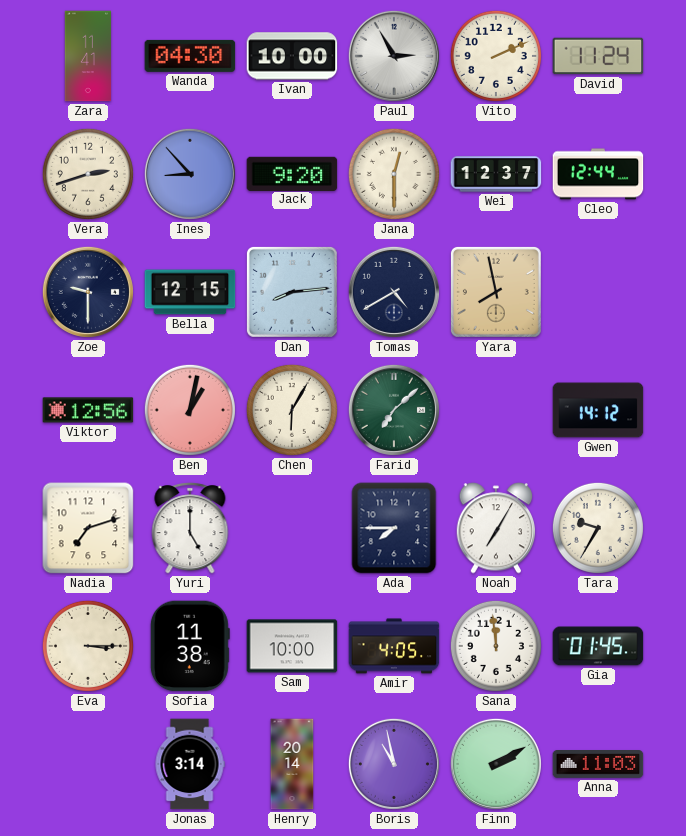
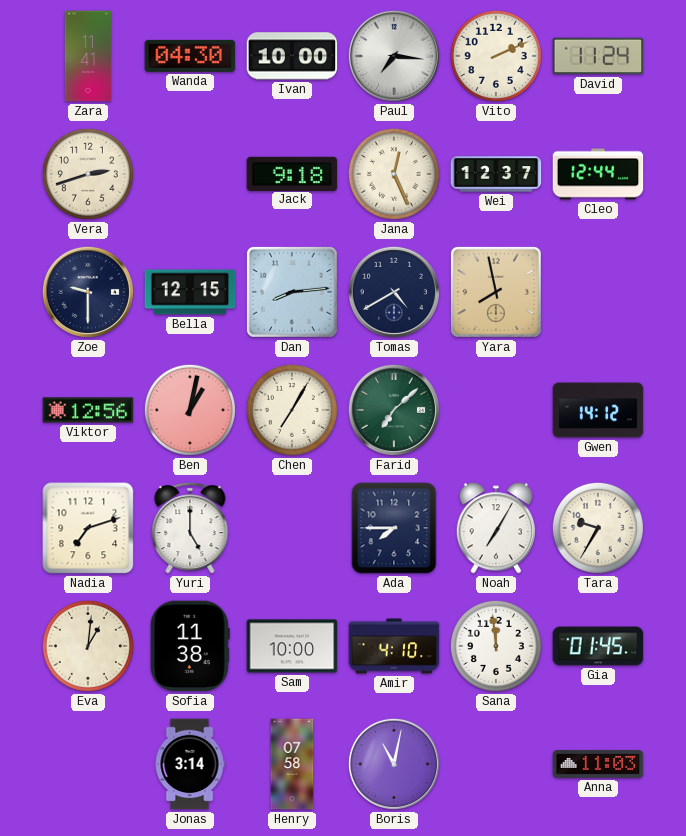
Paul: 2:55 -> 7:16
Ines: 8:53 -> none
Jack: 9:20 -> 9:18
Jana: 12:30 -> 12:26
Chen: 6:05 -> 7:05
Eva: 3:15 -> 1:01
Amir: 4:05 -> 4:10
Henry: 20:14 -> 07:58
Boris: 10:58 -> 11:02
Finn: 2:10 -> none
